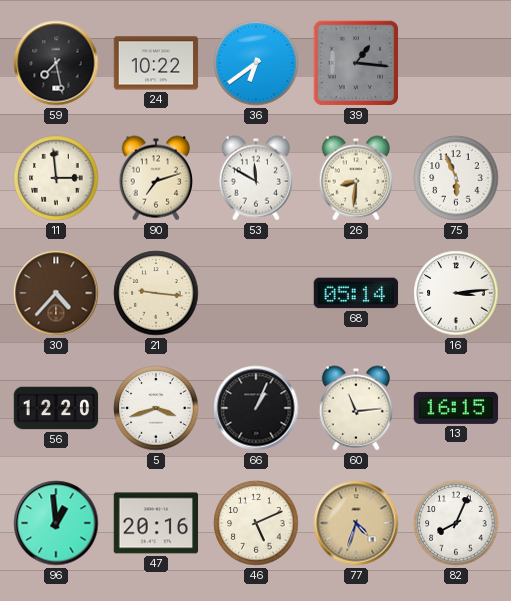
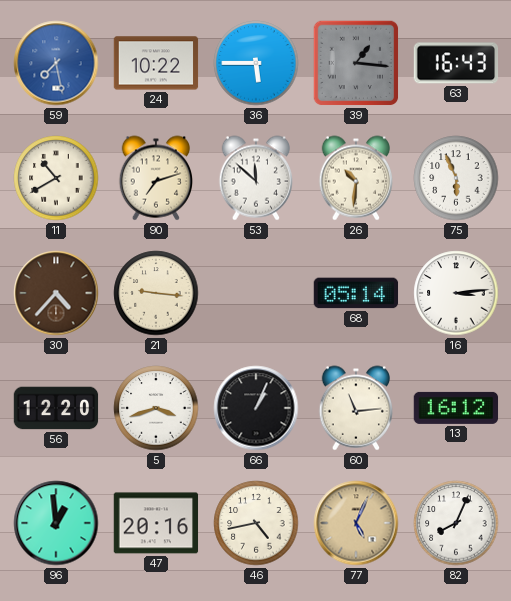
59 dial: black -> blue
36: 6:39 -> 5:45
63: none -> 16:43
11: 2:59 -> 10:40
53: 11:50 -> 11:52
26: 8:31 -> 10:31
13: 16:15 -> 16:12
46: 5:11 -> 4:43
77: 4:33 -> 5:04
